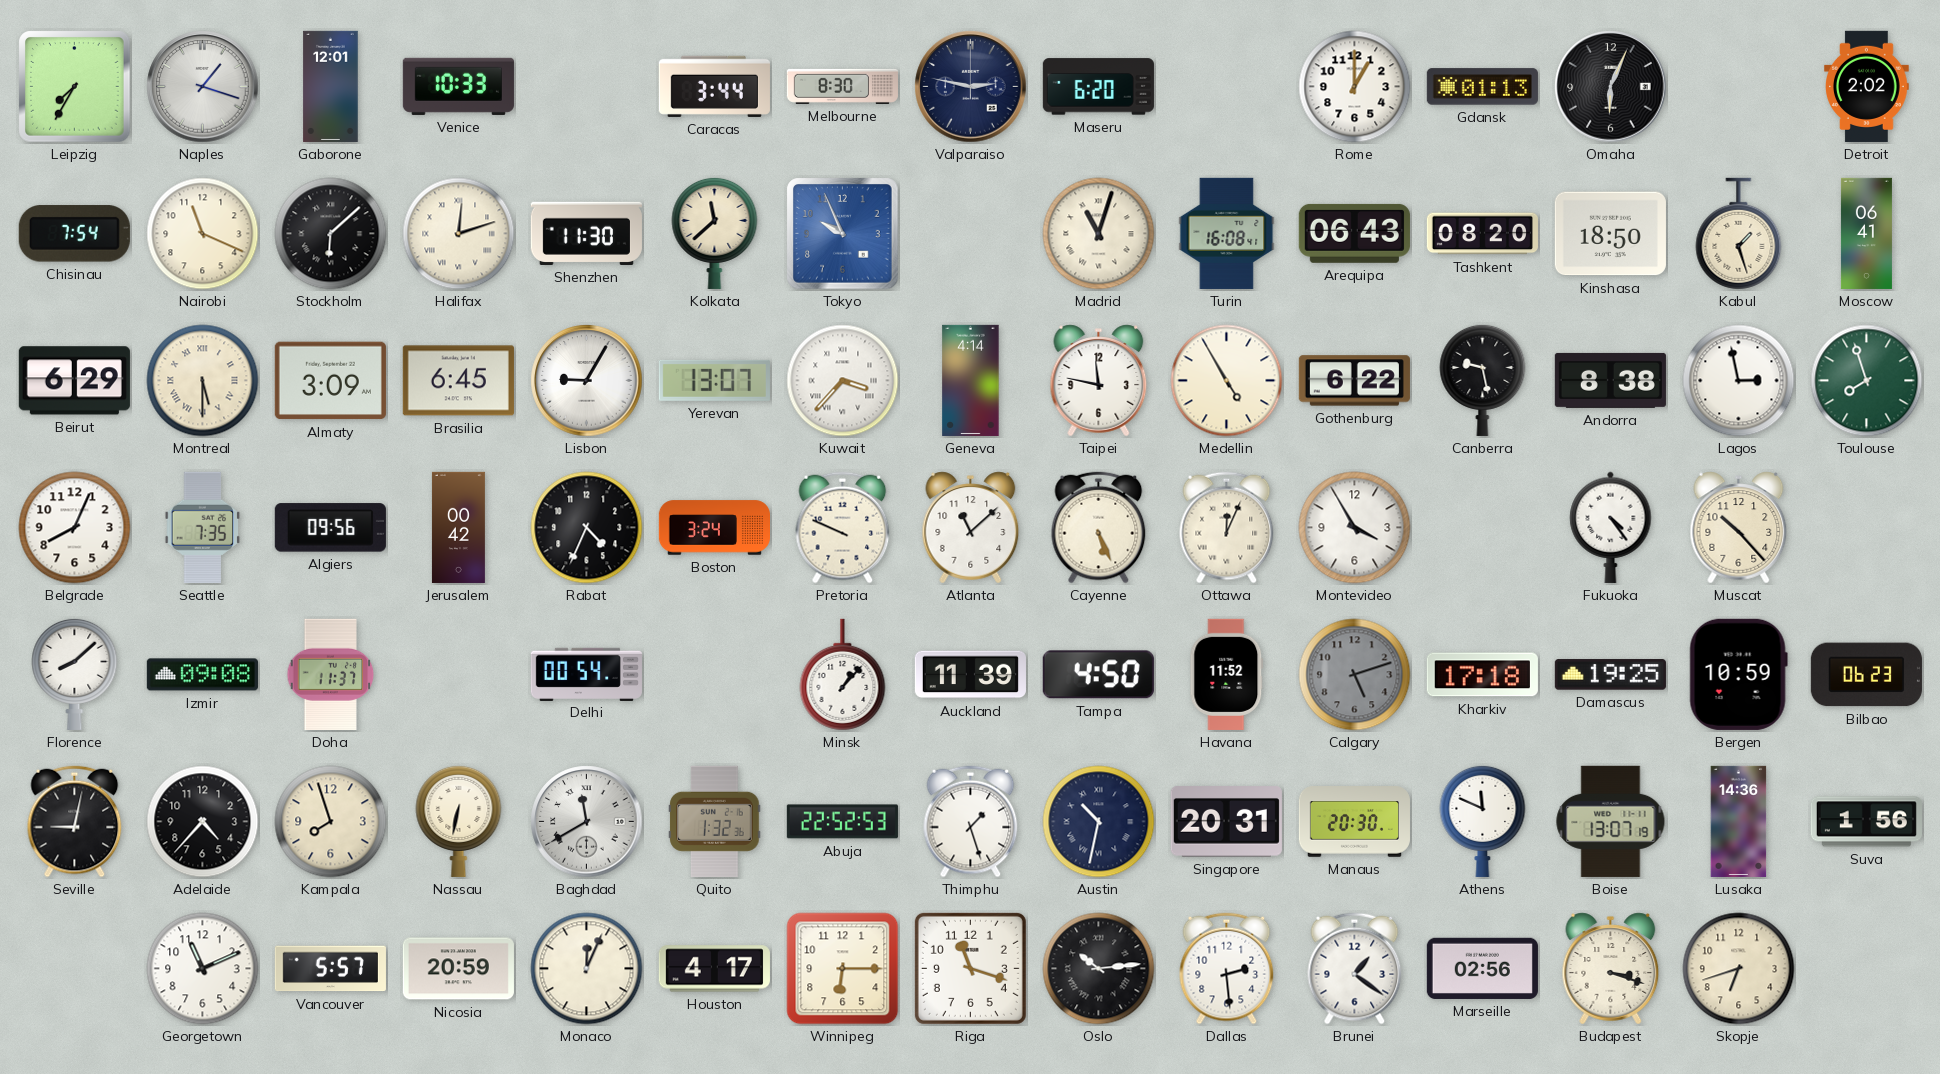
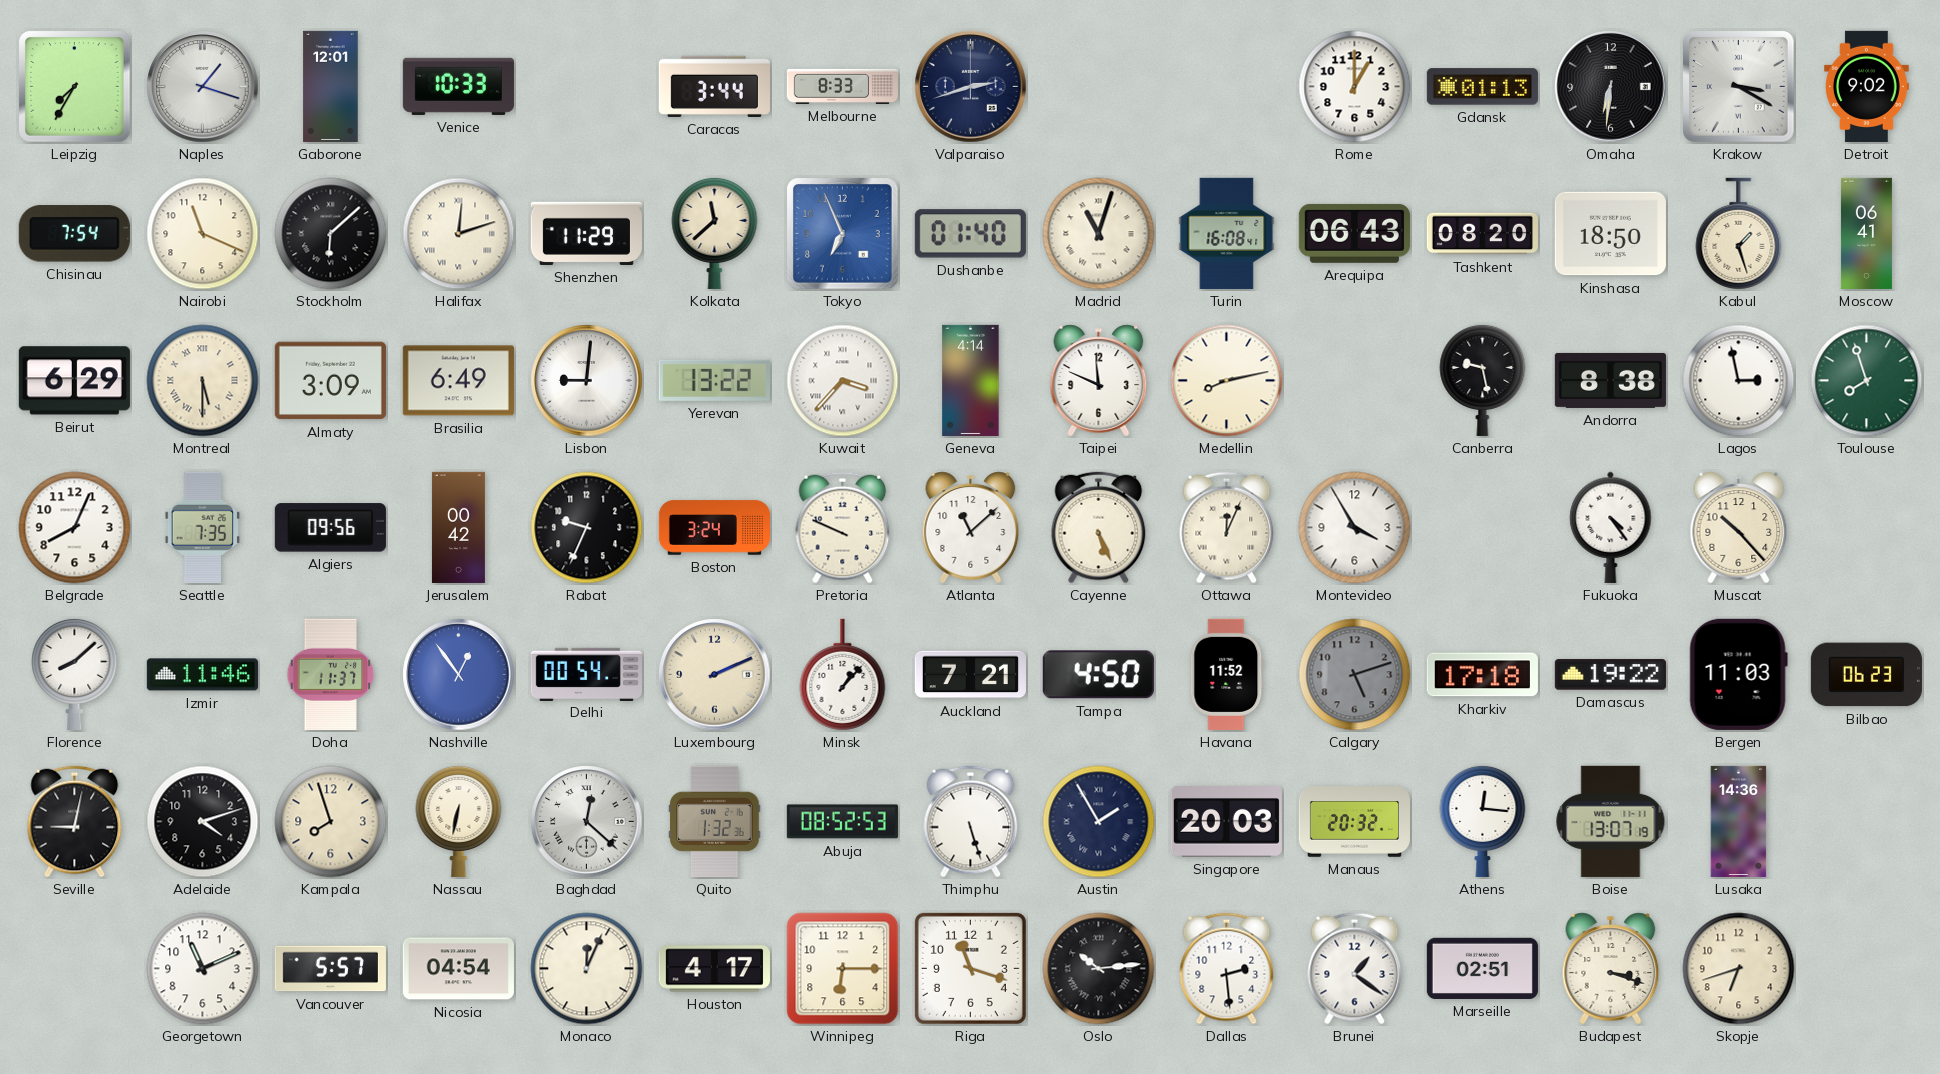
Melbourne: 8:30 -> 8:33
Valparaiso: 2:47 -> 2:42
Maseru: 6:20 -> none
Omaha: 6:04 -> 6:31
Krakow: none -> 3:20
Detroit: 2:02 -> 9:02
Shenzhen: 11:30 -> 11:29
Tokyo: 9:56 -> 6:56
Dushanbe: none -> 01:40
Brasilia: 6:45 -> 6:49
Lisbon: 9:05 -> 9:01
Yerevan: 13:07 -> 13:22
Taipei: 11:47 -> 11:49
Medellin: 4:55 -> 8:13
Gothenburg: 6:22 -> none
Rabat: 4:34 -> 9:34
Izmir: 09:08 -> 11:46
Nashville: none -> 12:54
Luxembourg: none -> 2:11
Auckland: 11:39 -> 7:21
Damascus: 19:25 -> 19:22
Bergen: 10:59 -> 11:03
Adelaide: 4:37 -> 4:12
Baghdad: 11:40 -> 12:22
Abuja: 22:52 -> 08:52
Thimphu: 1:27 -> 5:27
Austin: 10:32 -> 1:55
Singapore: 20:31 -> 20:03
Manaus: 20:30 -> 20:32
Athens: 11:49 -> 12:16
Suva: 1:56 -> none
Nicosia: 20:59 -> 04:54
Marseille: 02:56 -> 02:51
